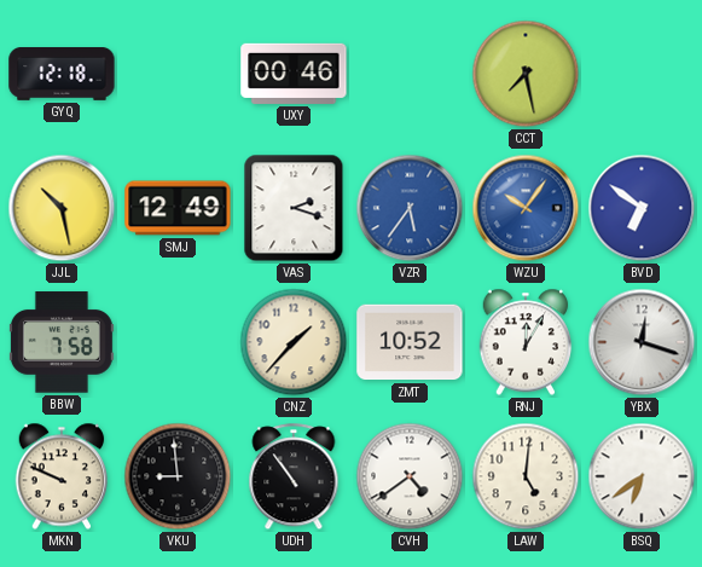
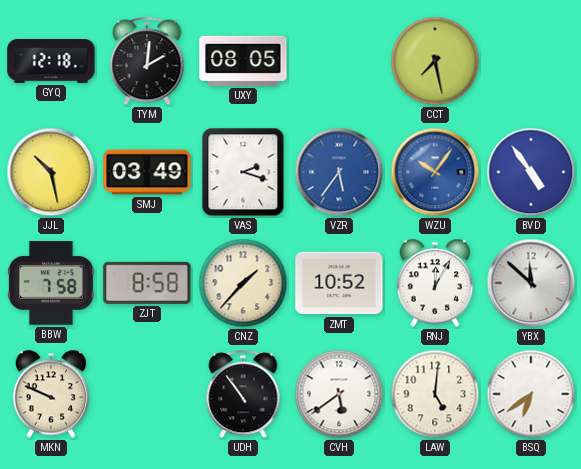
TYM: none -> 2:01
UXY: 00:46 -> 08:05
SMJ: 12:49 -> 03:49
BVD: 6:51 -> 4:54
ZJT: none -> 8:58
YBX: 12:18 -> 11:52
VKU: 8:59 -> none
CVH: 4:39 -> 5:39
